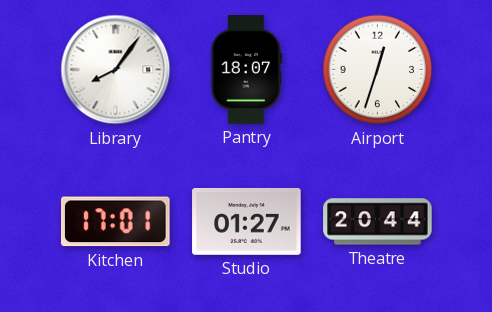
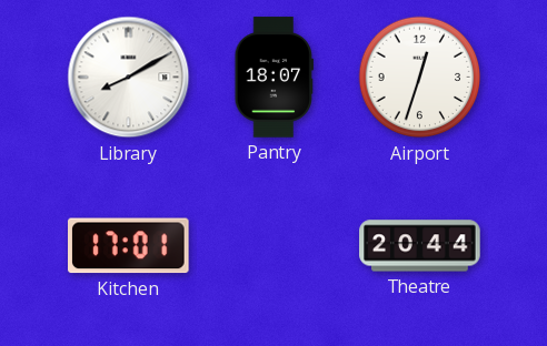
Library: 8:06 -> 8:10
Studio: 01:27 -> none
